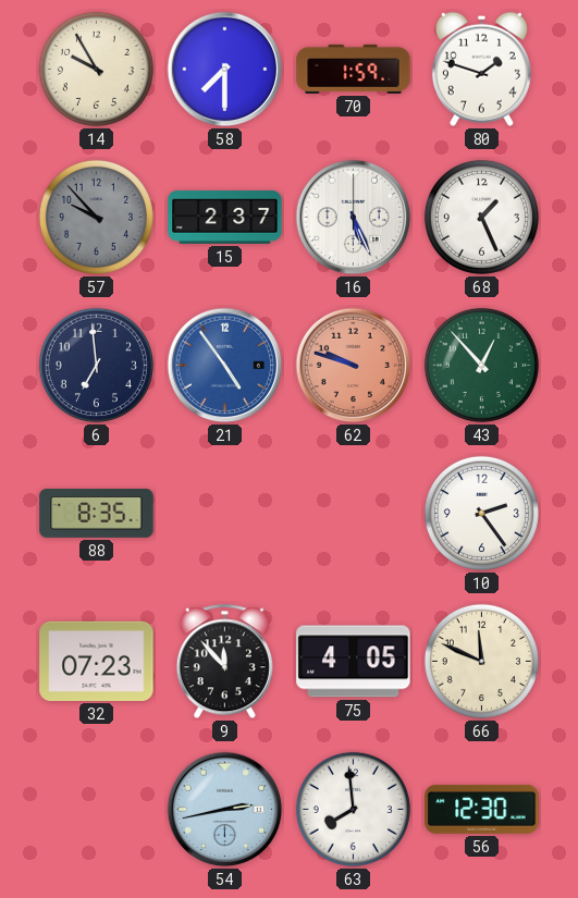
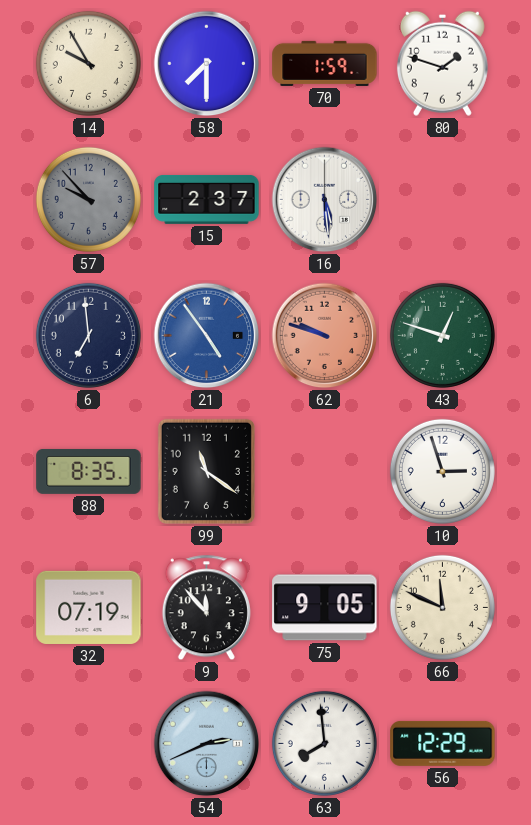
16: 5:26 -> 5:29
68: 1:26 -> none
43: 12:53 -> 12:48
99: none -> 11:21
10: 2:24 -> 2:57
32: 07:23 -> 07:19
75: 4:05 -> 9:05
54: 2:43 -> 2:41
56: 12:30 -> 12:29
